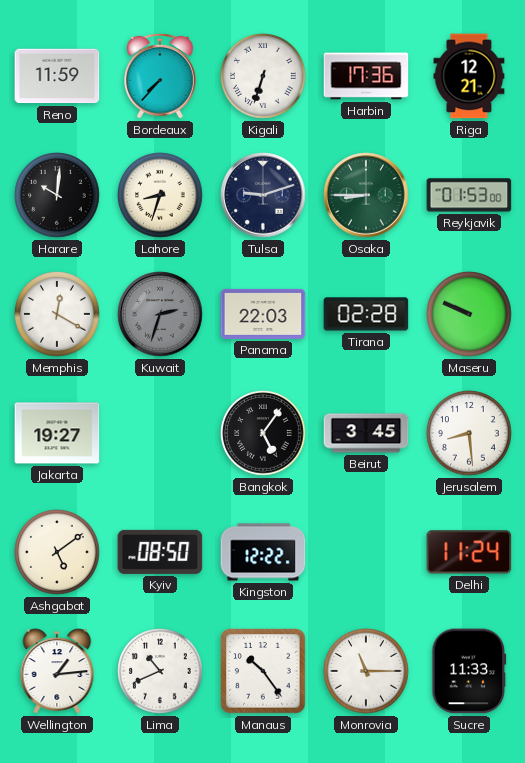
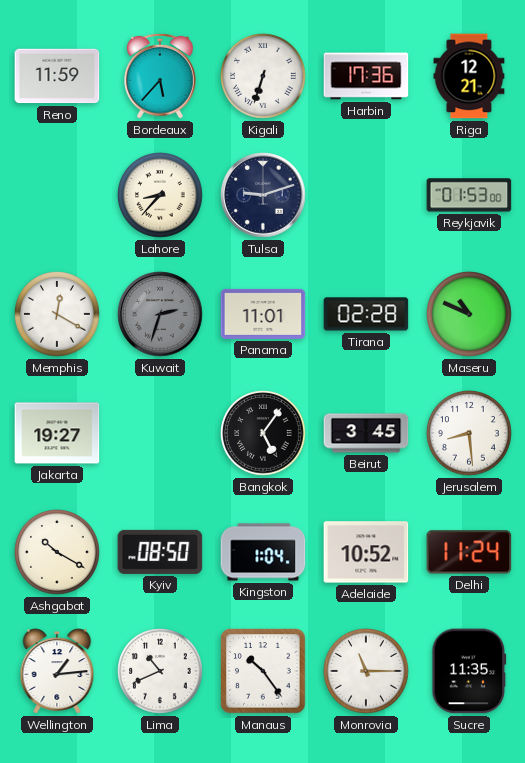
Bordeaux: 7:37 -> 5:37
Harare: 10:01 -> none
Lahore: 8:33 -> 8:37
Osaka: 8:45 -> none
Panama: 22:03 -> 11:01
Maseru: 9:49 -> 10:49
Ashgabat: 5:09 -> 10:20
Kingston: 12:22 -> 1:04
Adelaide: none -> 10:52
Sucre: 11:33 -> 11:35
